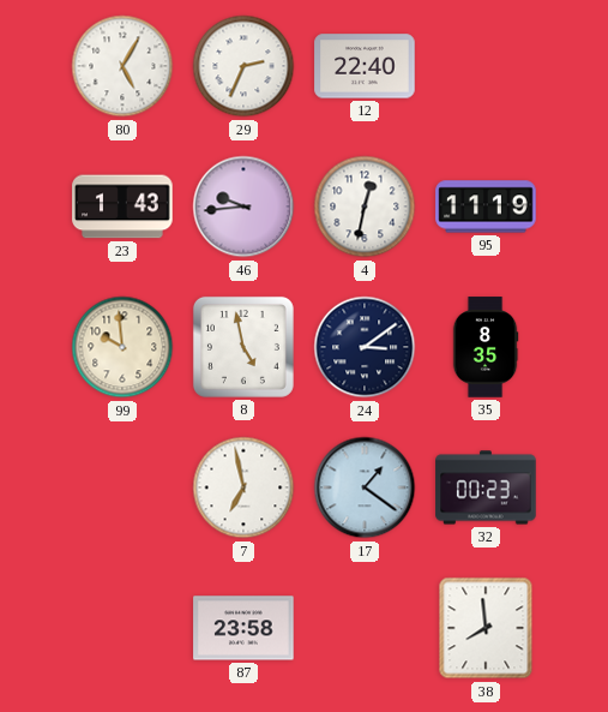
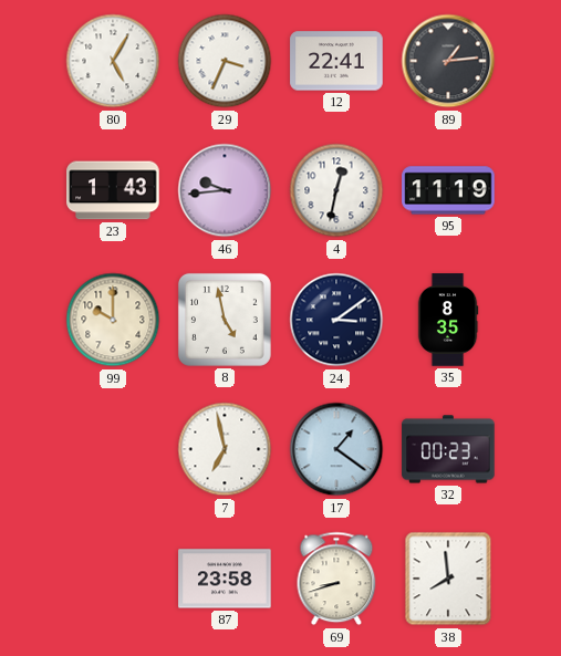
29: 2:34 -> 3:34
12: 22:40 -> 22:41
89: none -> 1:14
99: 9:59 -> 10:00
69: none -> 8:42
